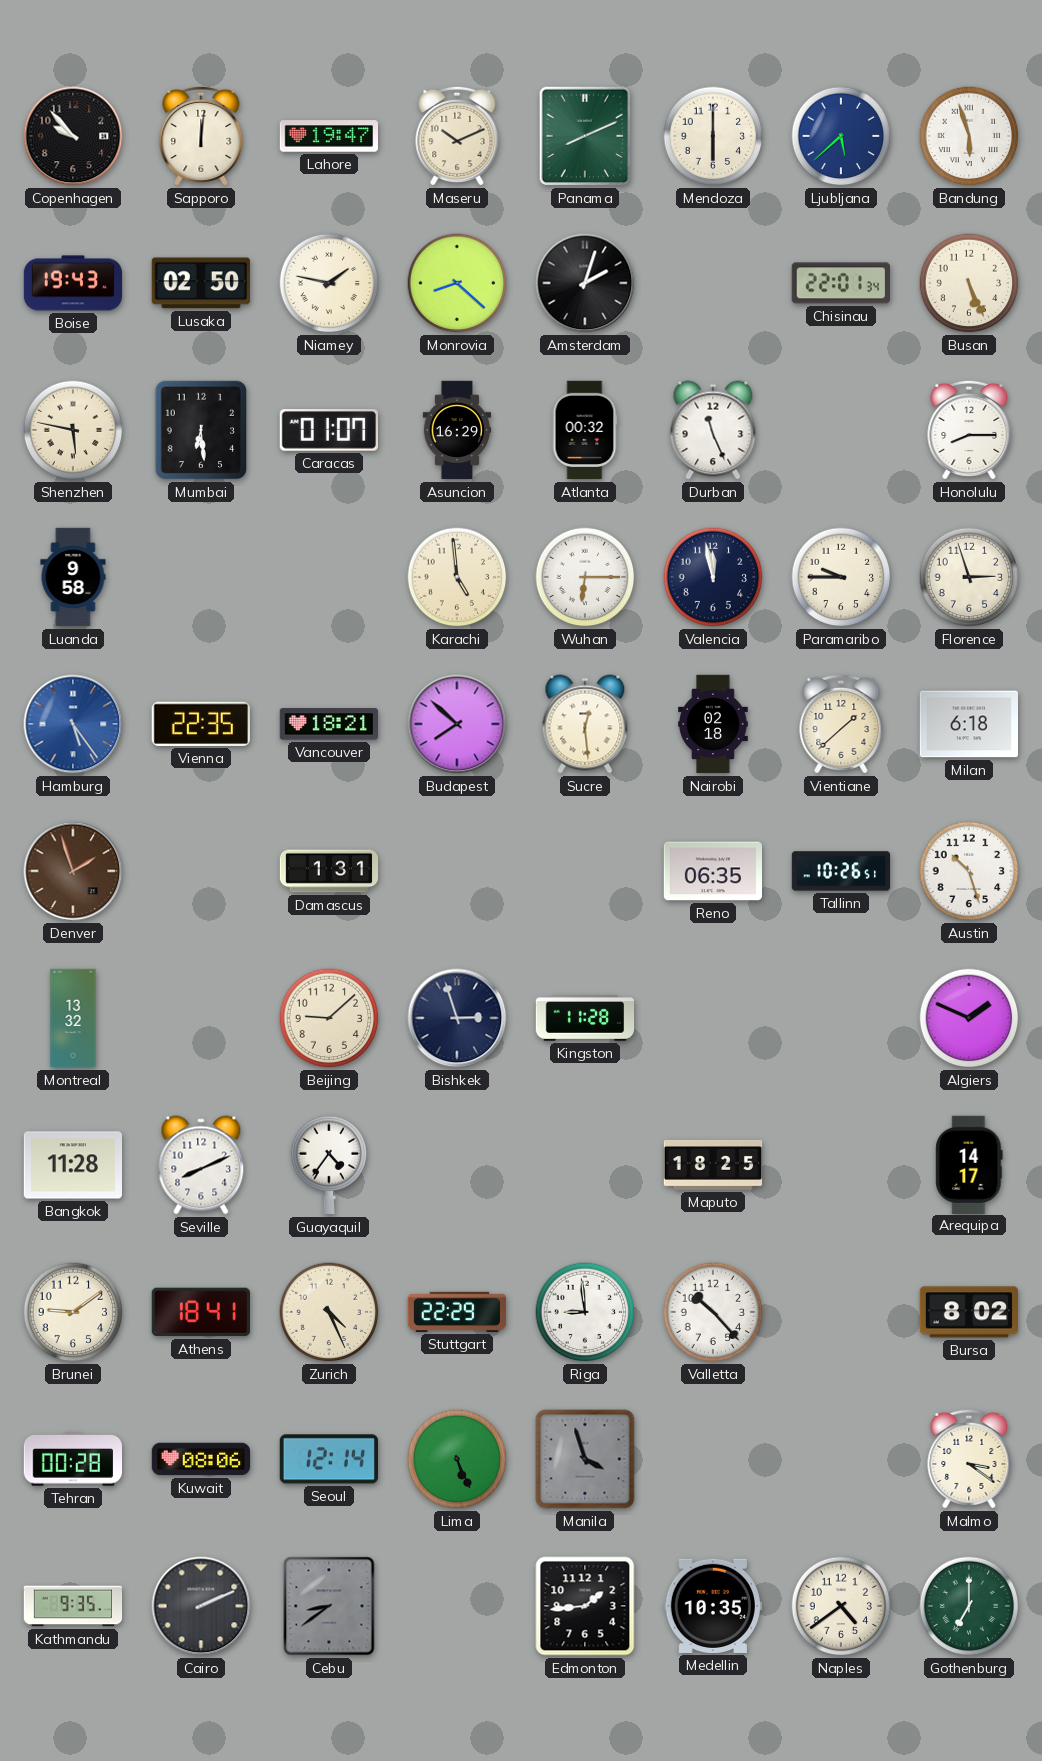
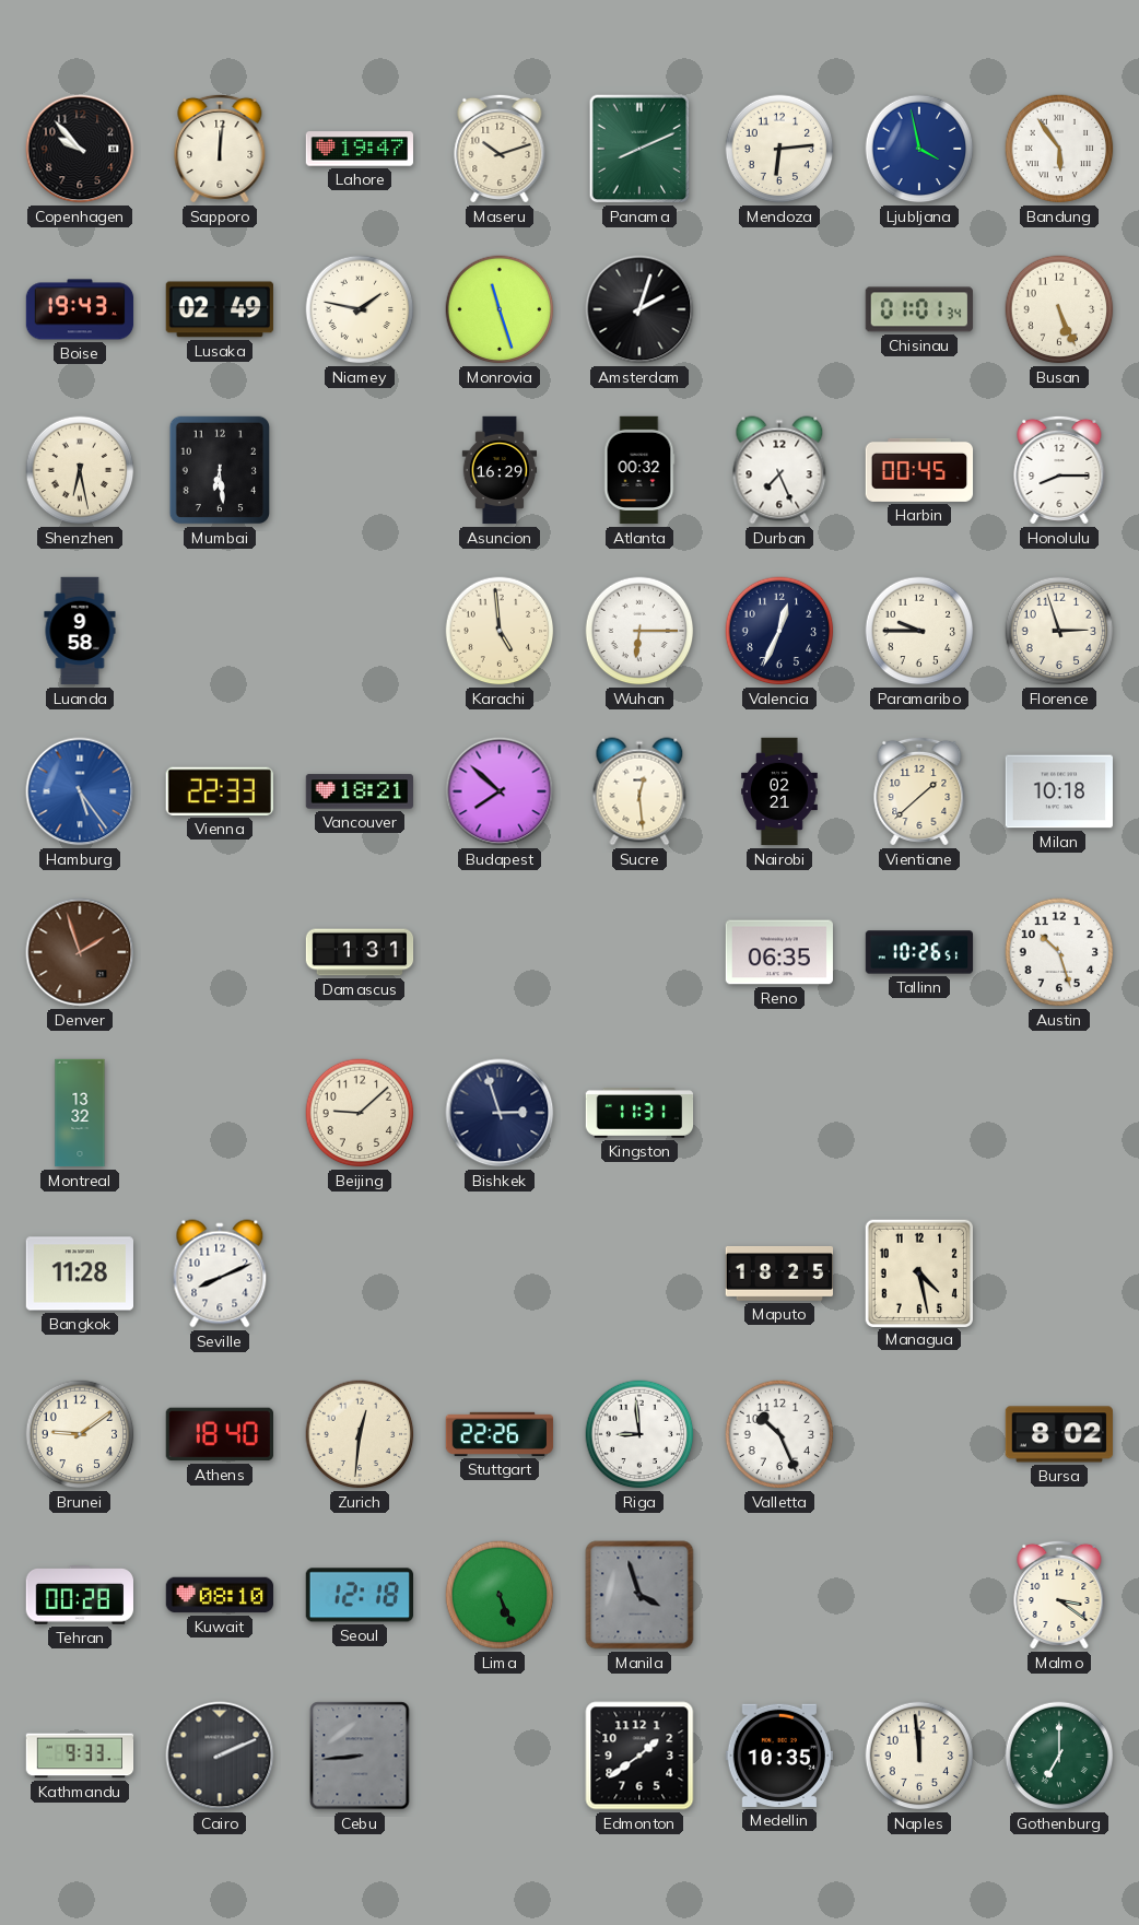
Maseru: 10:11 -> 10:12
Mendoza: 6:00 -> 6:14
Ljubljana: 5:38 -> 3:58
Bandung: 5:57 -> 5:54
Lusaka: 02:50 -> 02:49
Monrovia: 8:22 -> 11:27
Chisinau: 22:01 -> 01:01
Shenzhen: 5:47 -> 6:28
Caracas: 01:07 -> none
Durban: 11:26 -> 7:26
Harbin: none -> 00:45
Valencia: 11:58 -> 12:34
Vienna: 22:35 -> 22:33
Nairobi: 02:18 -> 02:21
Milan: 6:18 -> 10:18
Kingston: 11:28 -> 11:31
Algiers: 1:49 -> none
Guayaquil: 4:36 -> none
Managua: none -> 4:28
Arequipa: 14:17 -> none
Athens: 18:41 -> 18:40
Zurich: 4:26 -> 12:31
Stuttgart: 22:29 -> 22:26
Valletta: 10:23 -> 10:26
Kuwait: 08:06 -> 08:10
Seoul: 12:14 -> 12:18
Kathmandu: 9:35 -> 9:33
Cebu: 8:39 -> 8:44
Edmonton: 1:44 -> 1:39
Naples: 4:39 -> 11:59
